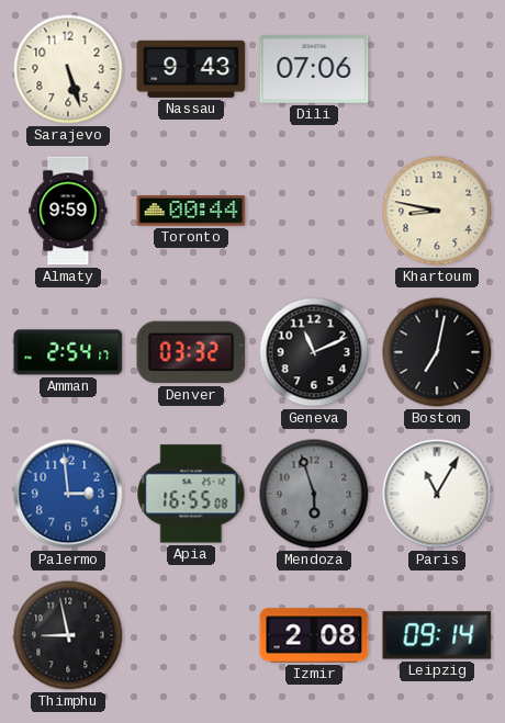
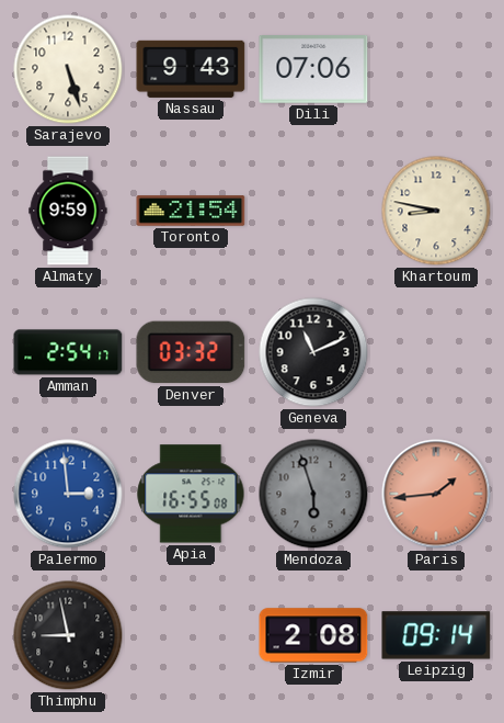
Toronto: 00:44 -> 21:54
Boston: 7:02 -> none
Paris: 11:05 -> 1:44
Paris dial: white -> salmon
